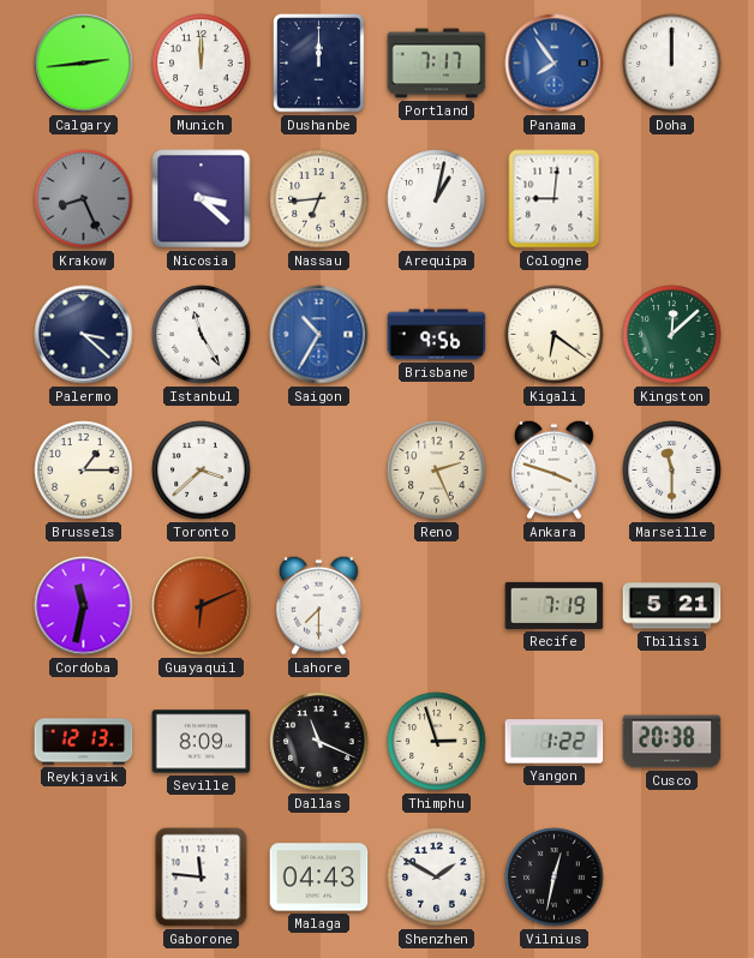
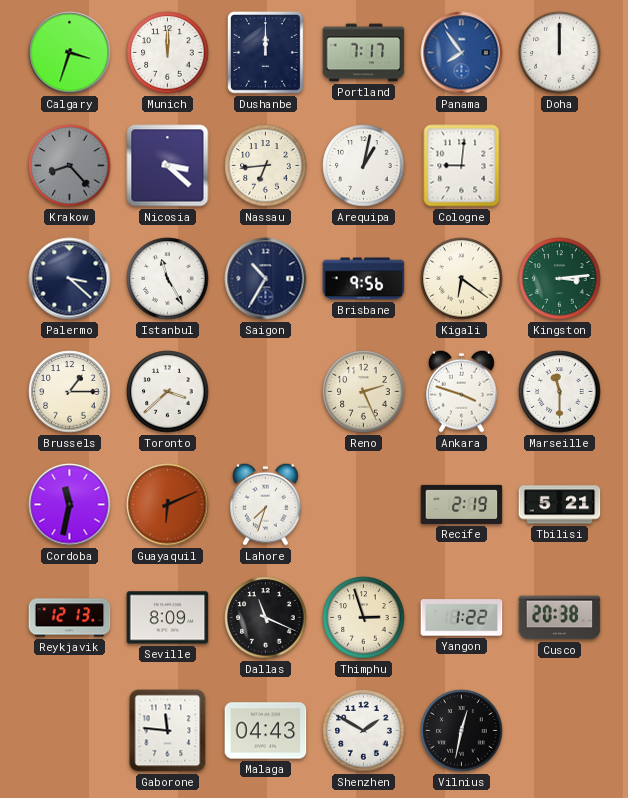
Calgary: 2:44 -> 3:33
Krakow: 8:26 -> 8:23
Saigon dial: blue -> navy
Kingston: 12:08 -> 3:14
Lahore: 7:30 -> 7:33
Recife: 7:19 -> 2:19
